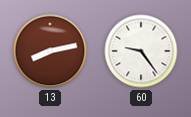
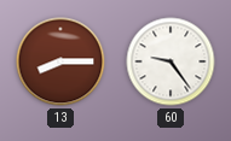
13: 8:13 -> 8:15
